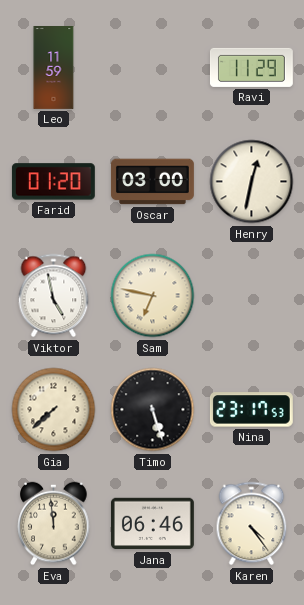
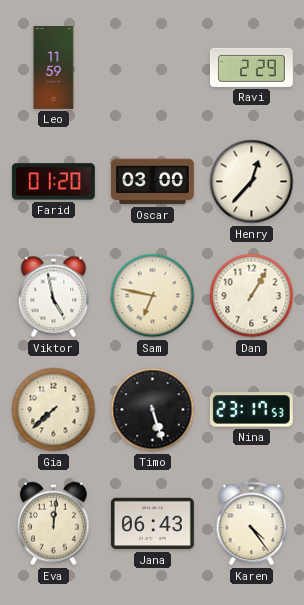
Ravi: 11:29 -> 2:29
Henry: 12:32 -> 12:37
Dan: none -> 1:05
Eva: 11:59 -> 12:01
Jana: 06:46 -> 06:43
